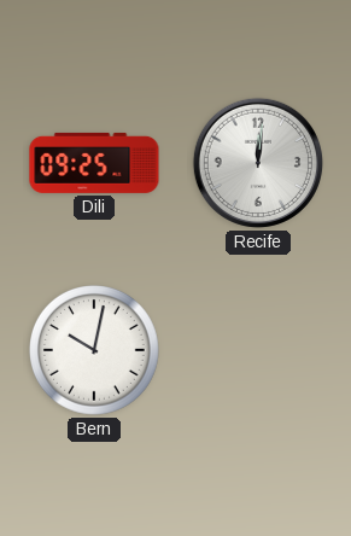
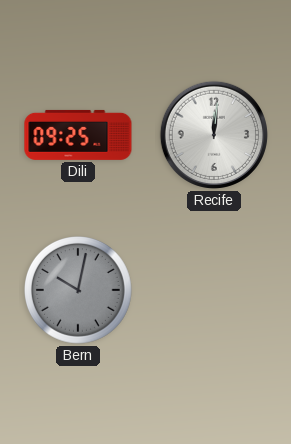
Bern dial: white -> grey
